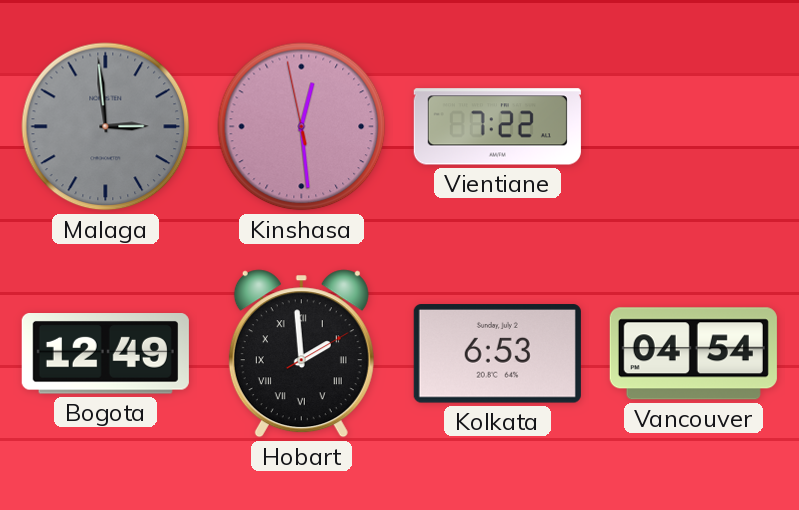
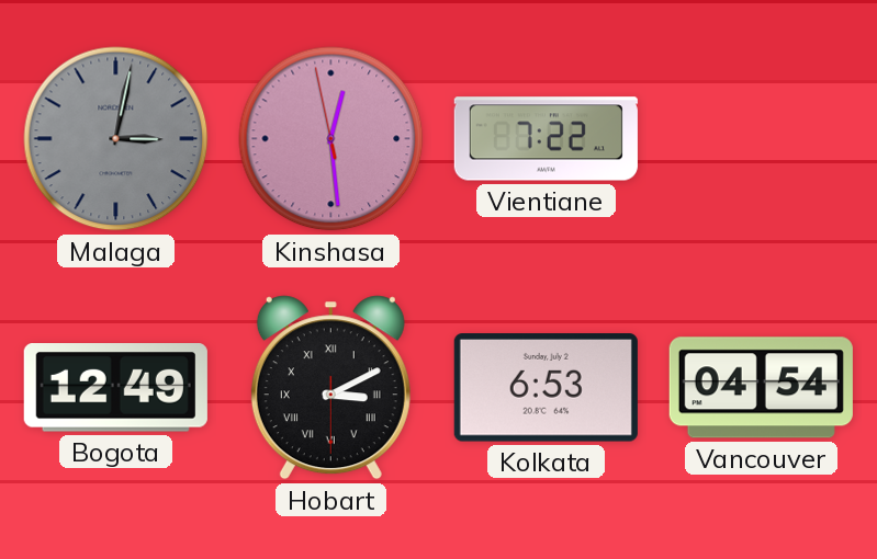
Malaga: 2:59 -> 3:02
Hobart: 1:59 -> 3:10
